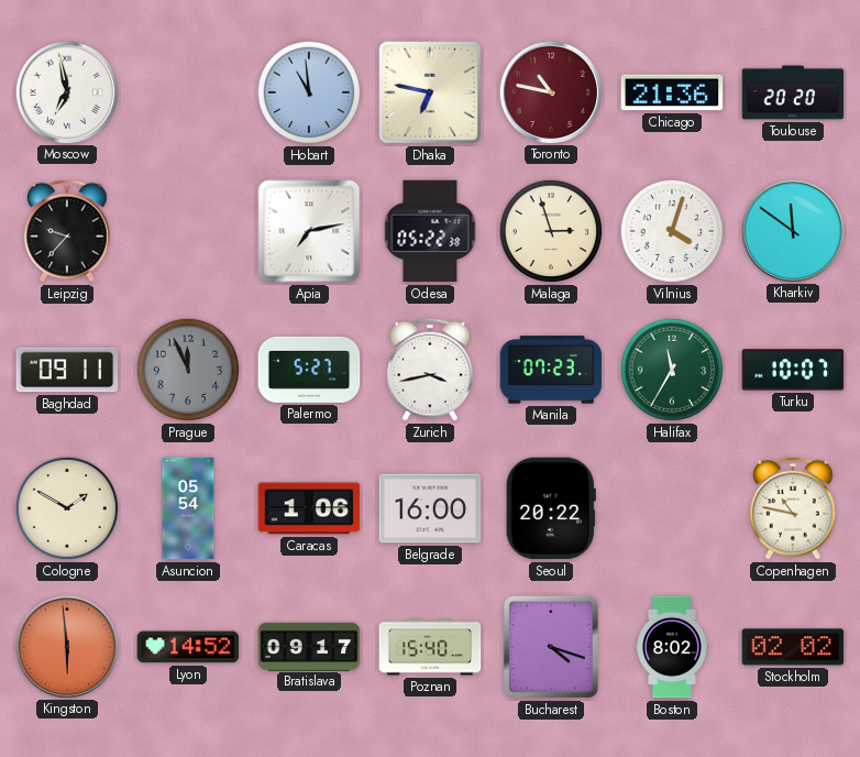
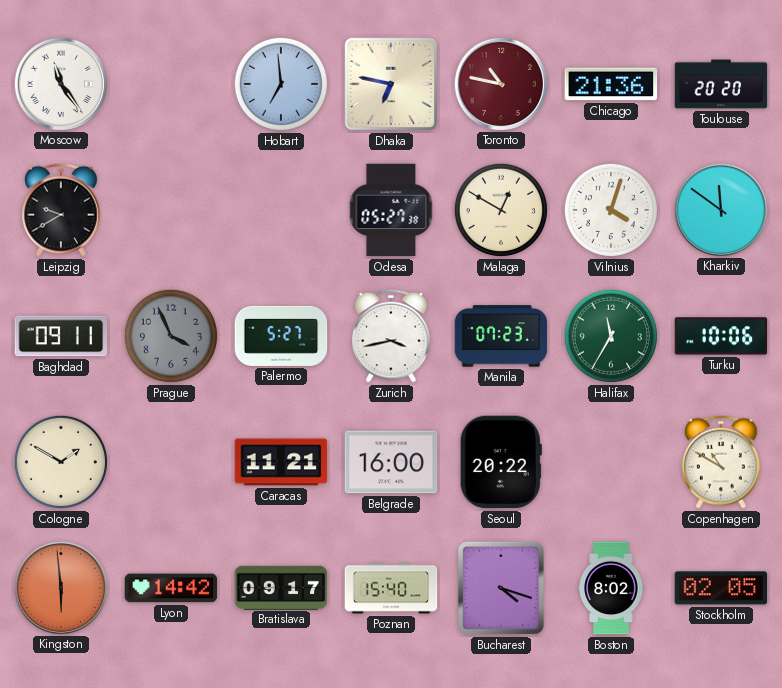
Moscow: 6:58 -> 11:24
Hobart: 10:59 -> 6:59
Leipzig: 9:37 -> 9:40
Apia: 7:13 -> none
Odesa: 05:22 -> 05:27
Malaga: 2:57 -> 12:50
Prague: 11:56 -> 3:56
Turku: 10:07 -> 10:06
Asuncion: 05:54 -> none
Caracas: 1:06 -> 11:21
Copenhagen: 10:47 -> 10:50
Lyon: 14:52 -> 14:42
Stockholm: 02:02 -> 02:05
